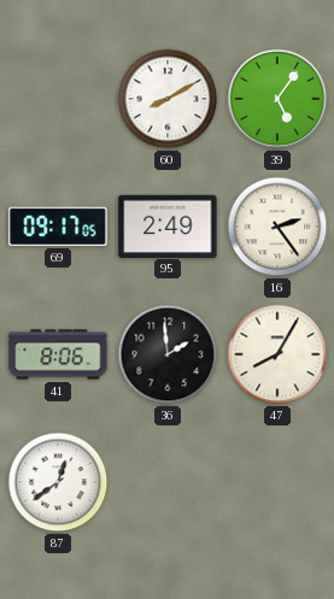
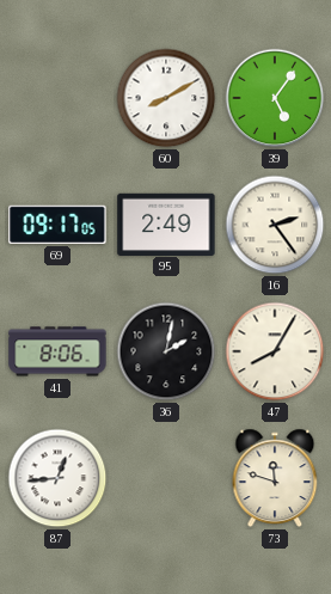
36: 1:59 -> 2:02
87: 12:39 -> 12:44
73: none -> 11:48
